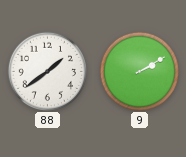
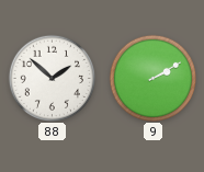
88: 1:39 -> 1:52
